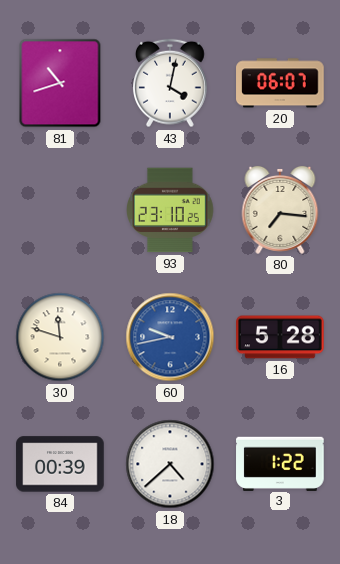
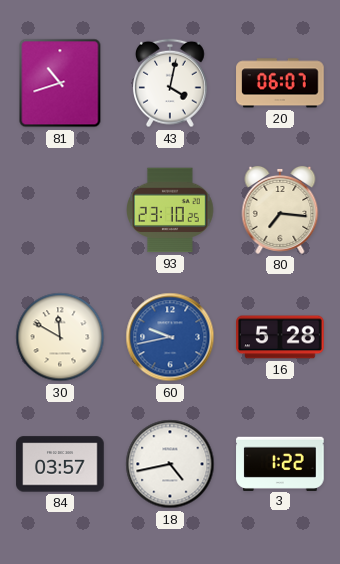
30: 11:48 -> 11:50
84: 00:39 -> 03:57
18: 4:38 -> 4:43
